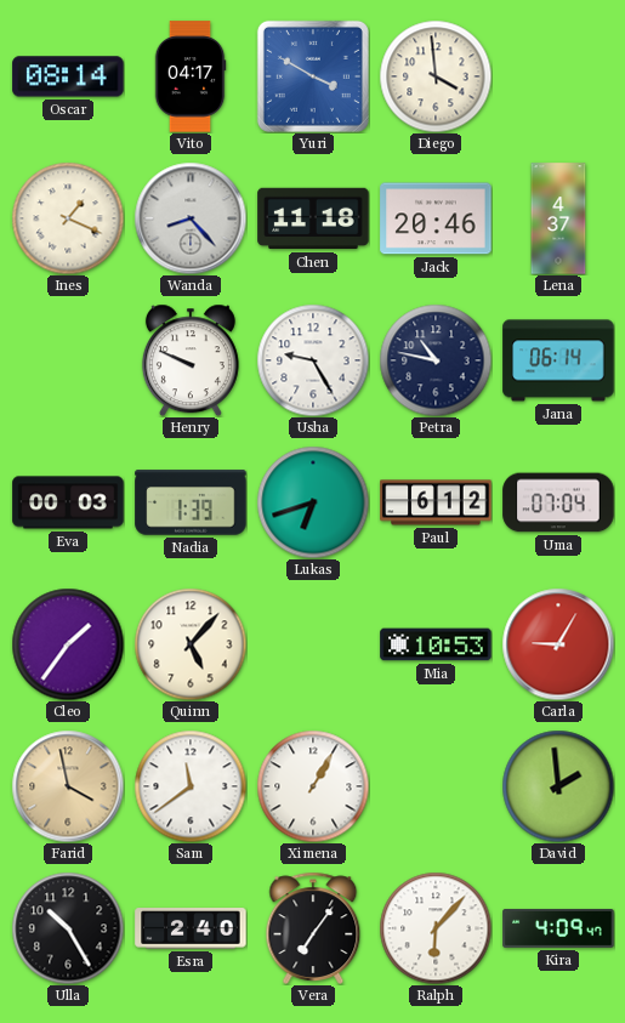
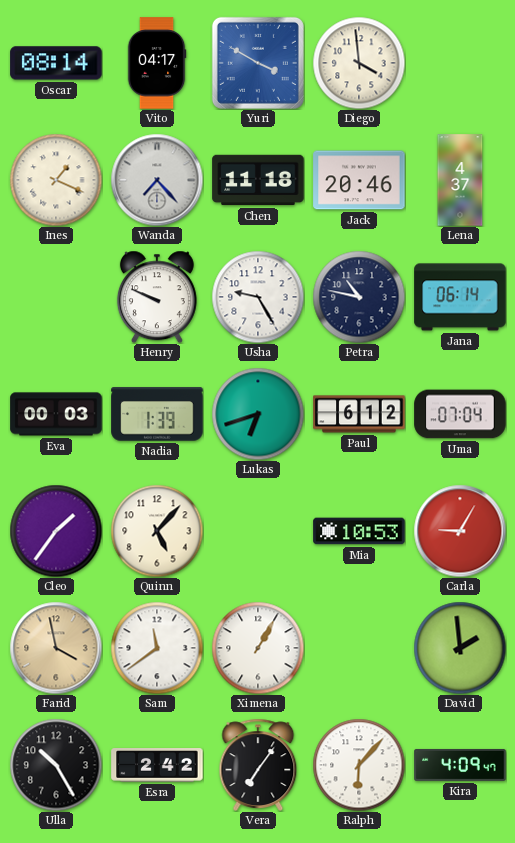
Wanda: 8:23 -> 7:23
Esra: 2:40 -> 2:42
